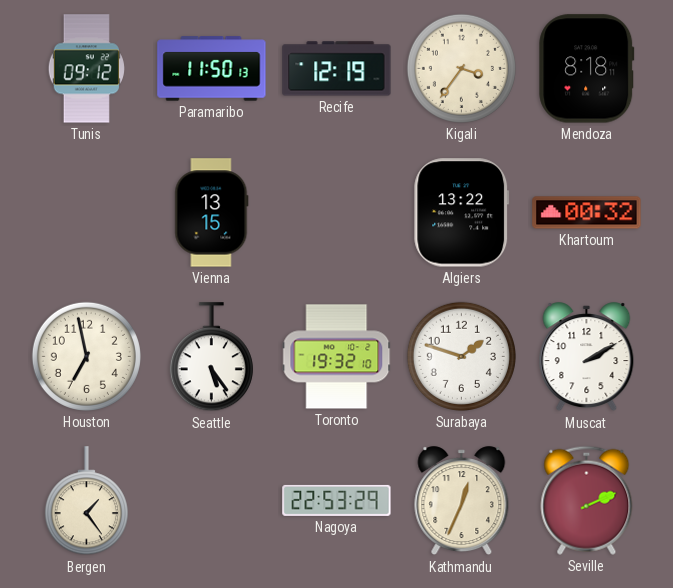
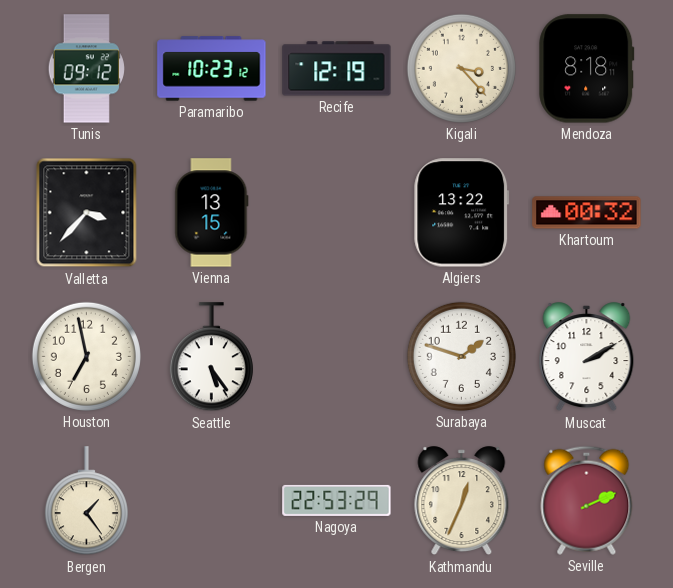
Paramaribo: 11:50 -> 10:23
Kigali: 3:36 -> 3:23
Valletta: none -> 3:37
Toronto: 19:32 -> none
